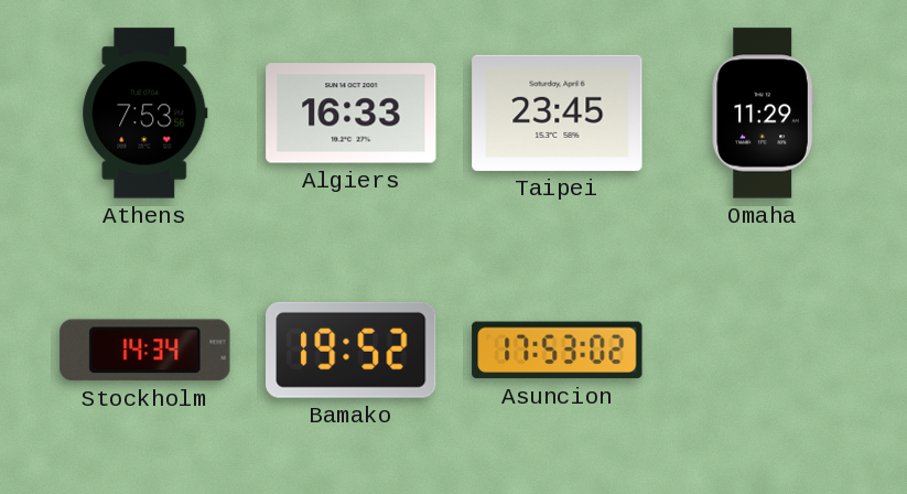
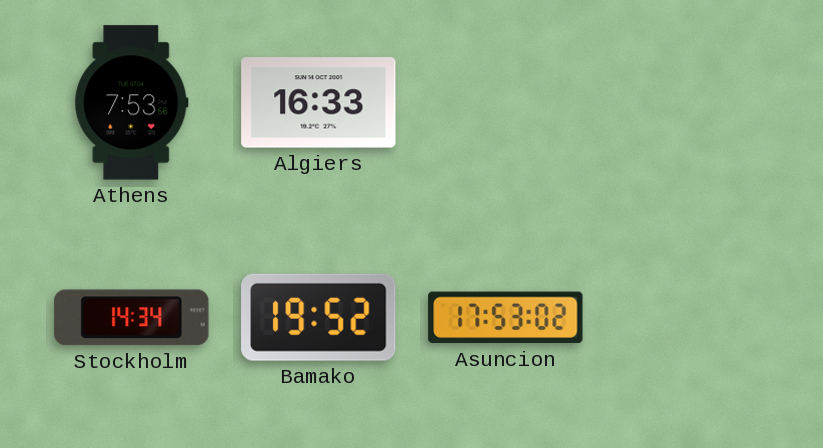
Taipei: 23:45 -> none
Omaha: 11:29 -> none
